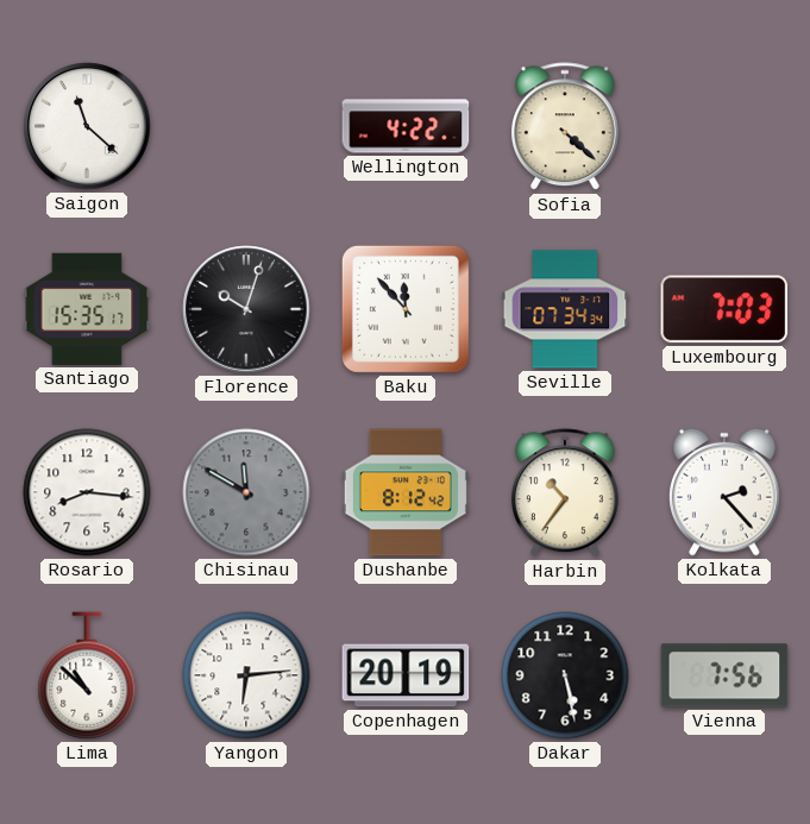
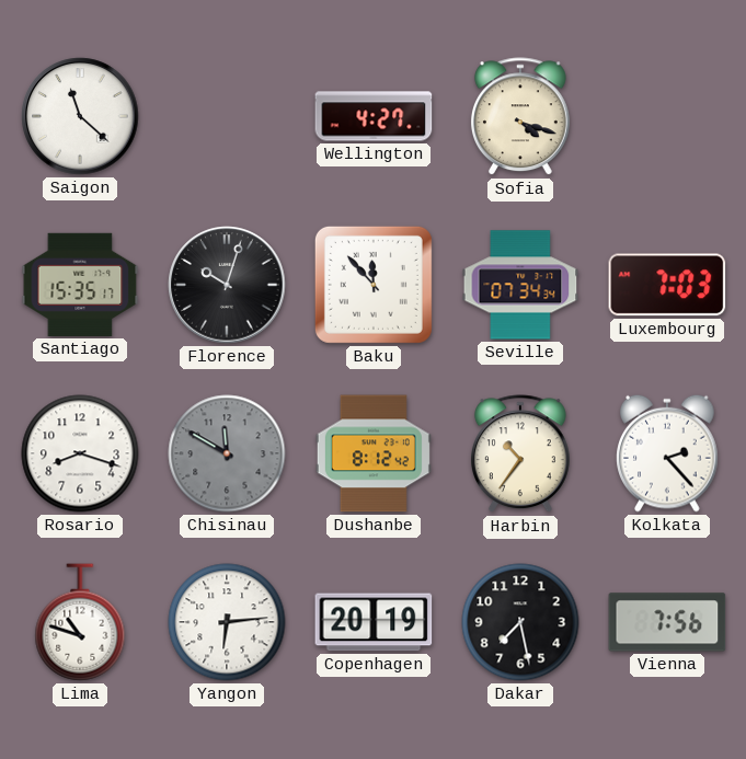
Wellington: 4:22 -> 4:27
Sofia: 4:22 -> 4:18
Rosario: 8:16 -> 8:18
Lima: 10:52 -> 10:48
Dakar: 5:28 -> 7:28
